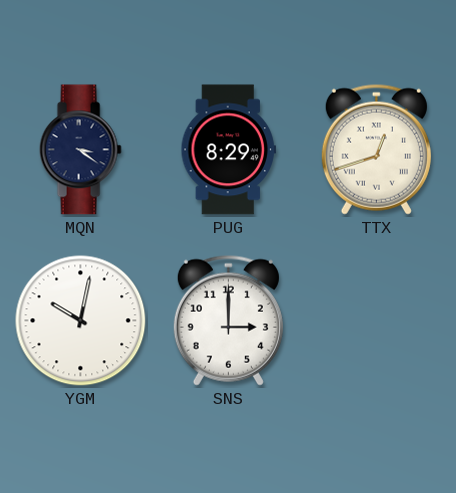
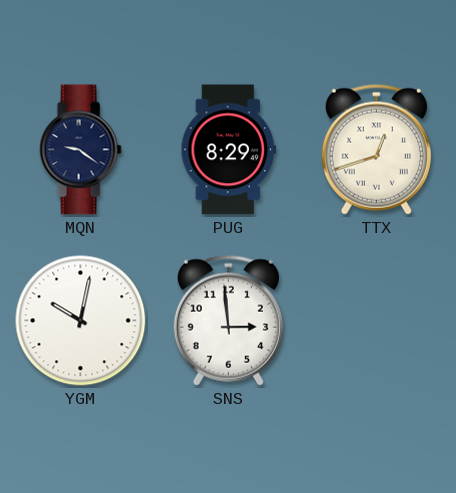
MQN: 3:21 -> 9:21
SNS: 3:00 -> 2:59
